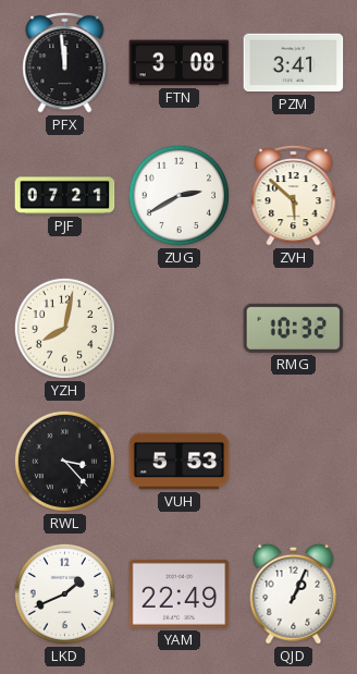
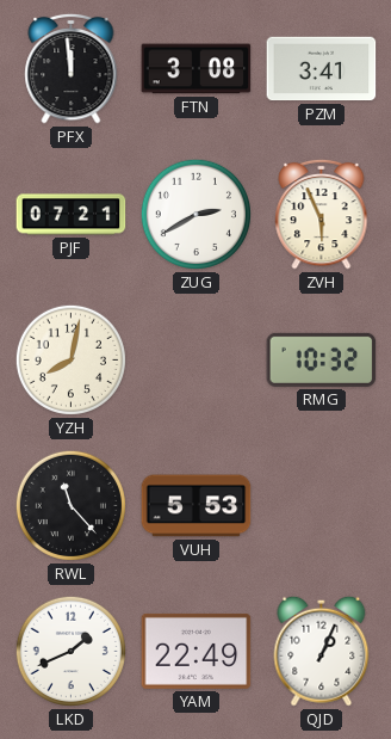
ZVH: 5:52 -> 5:56
RWL: 3:23 -> 11:23
